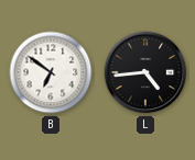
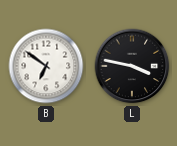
L: 4:44 -> 3:47
